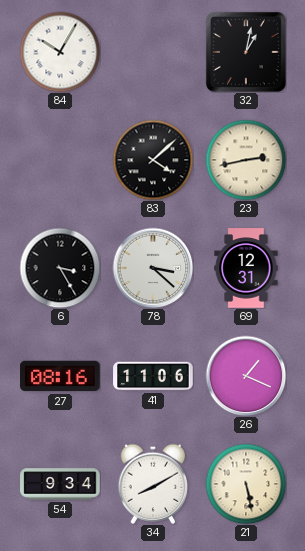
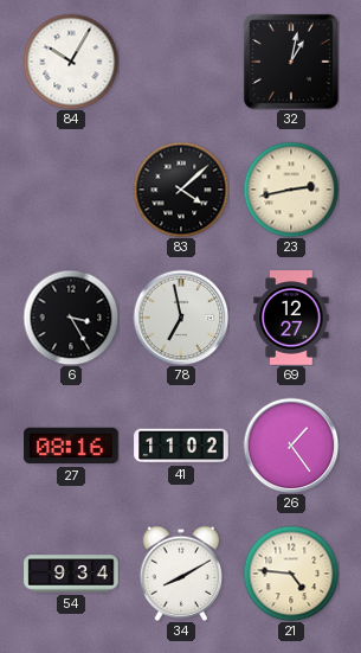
78: 3:22 -> 6:58
69: 12:31 -> 12:27
41: 11:06 -> 11:02
26: 1:19 -> 1:24
21: 5:28 -> 4:46
